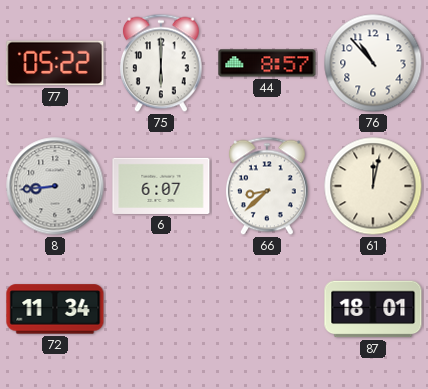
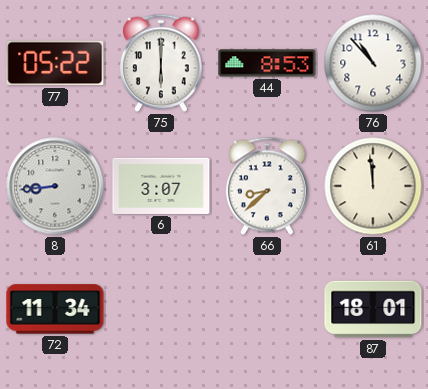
44: 8:57 -> 8:53
6: 6:07 -> 3:07
61: 12:02 -> 11:59
